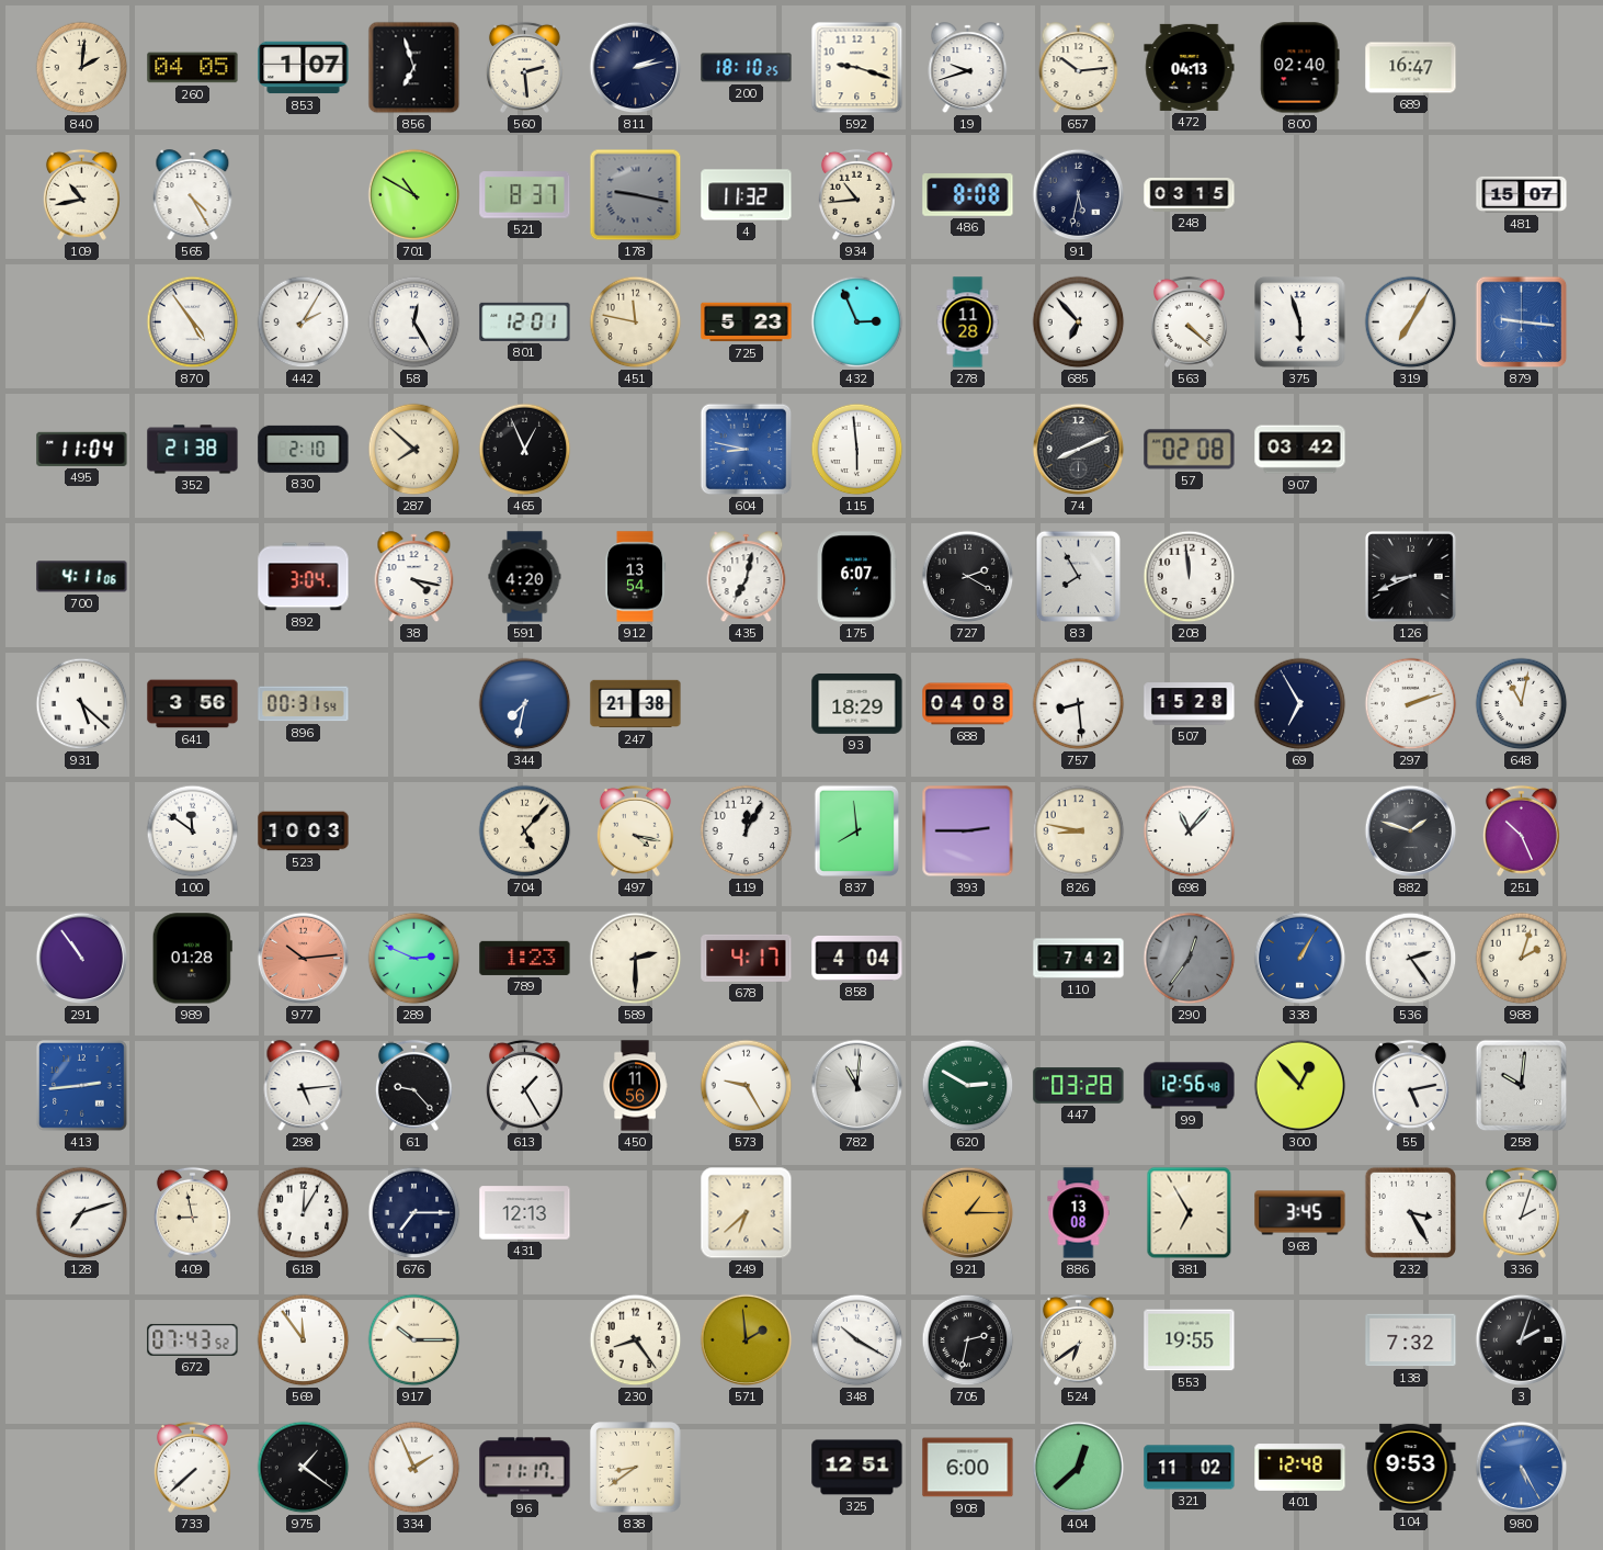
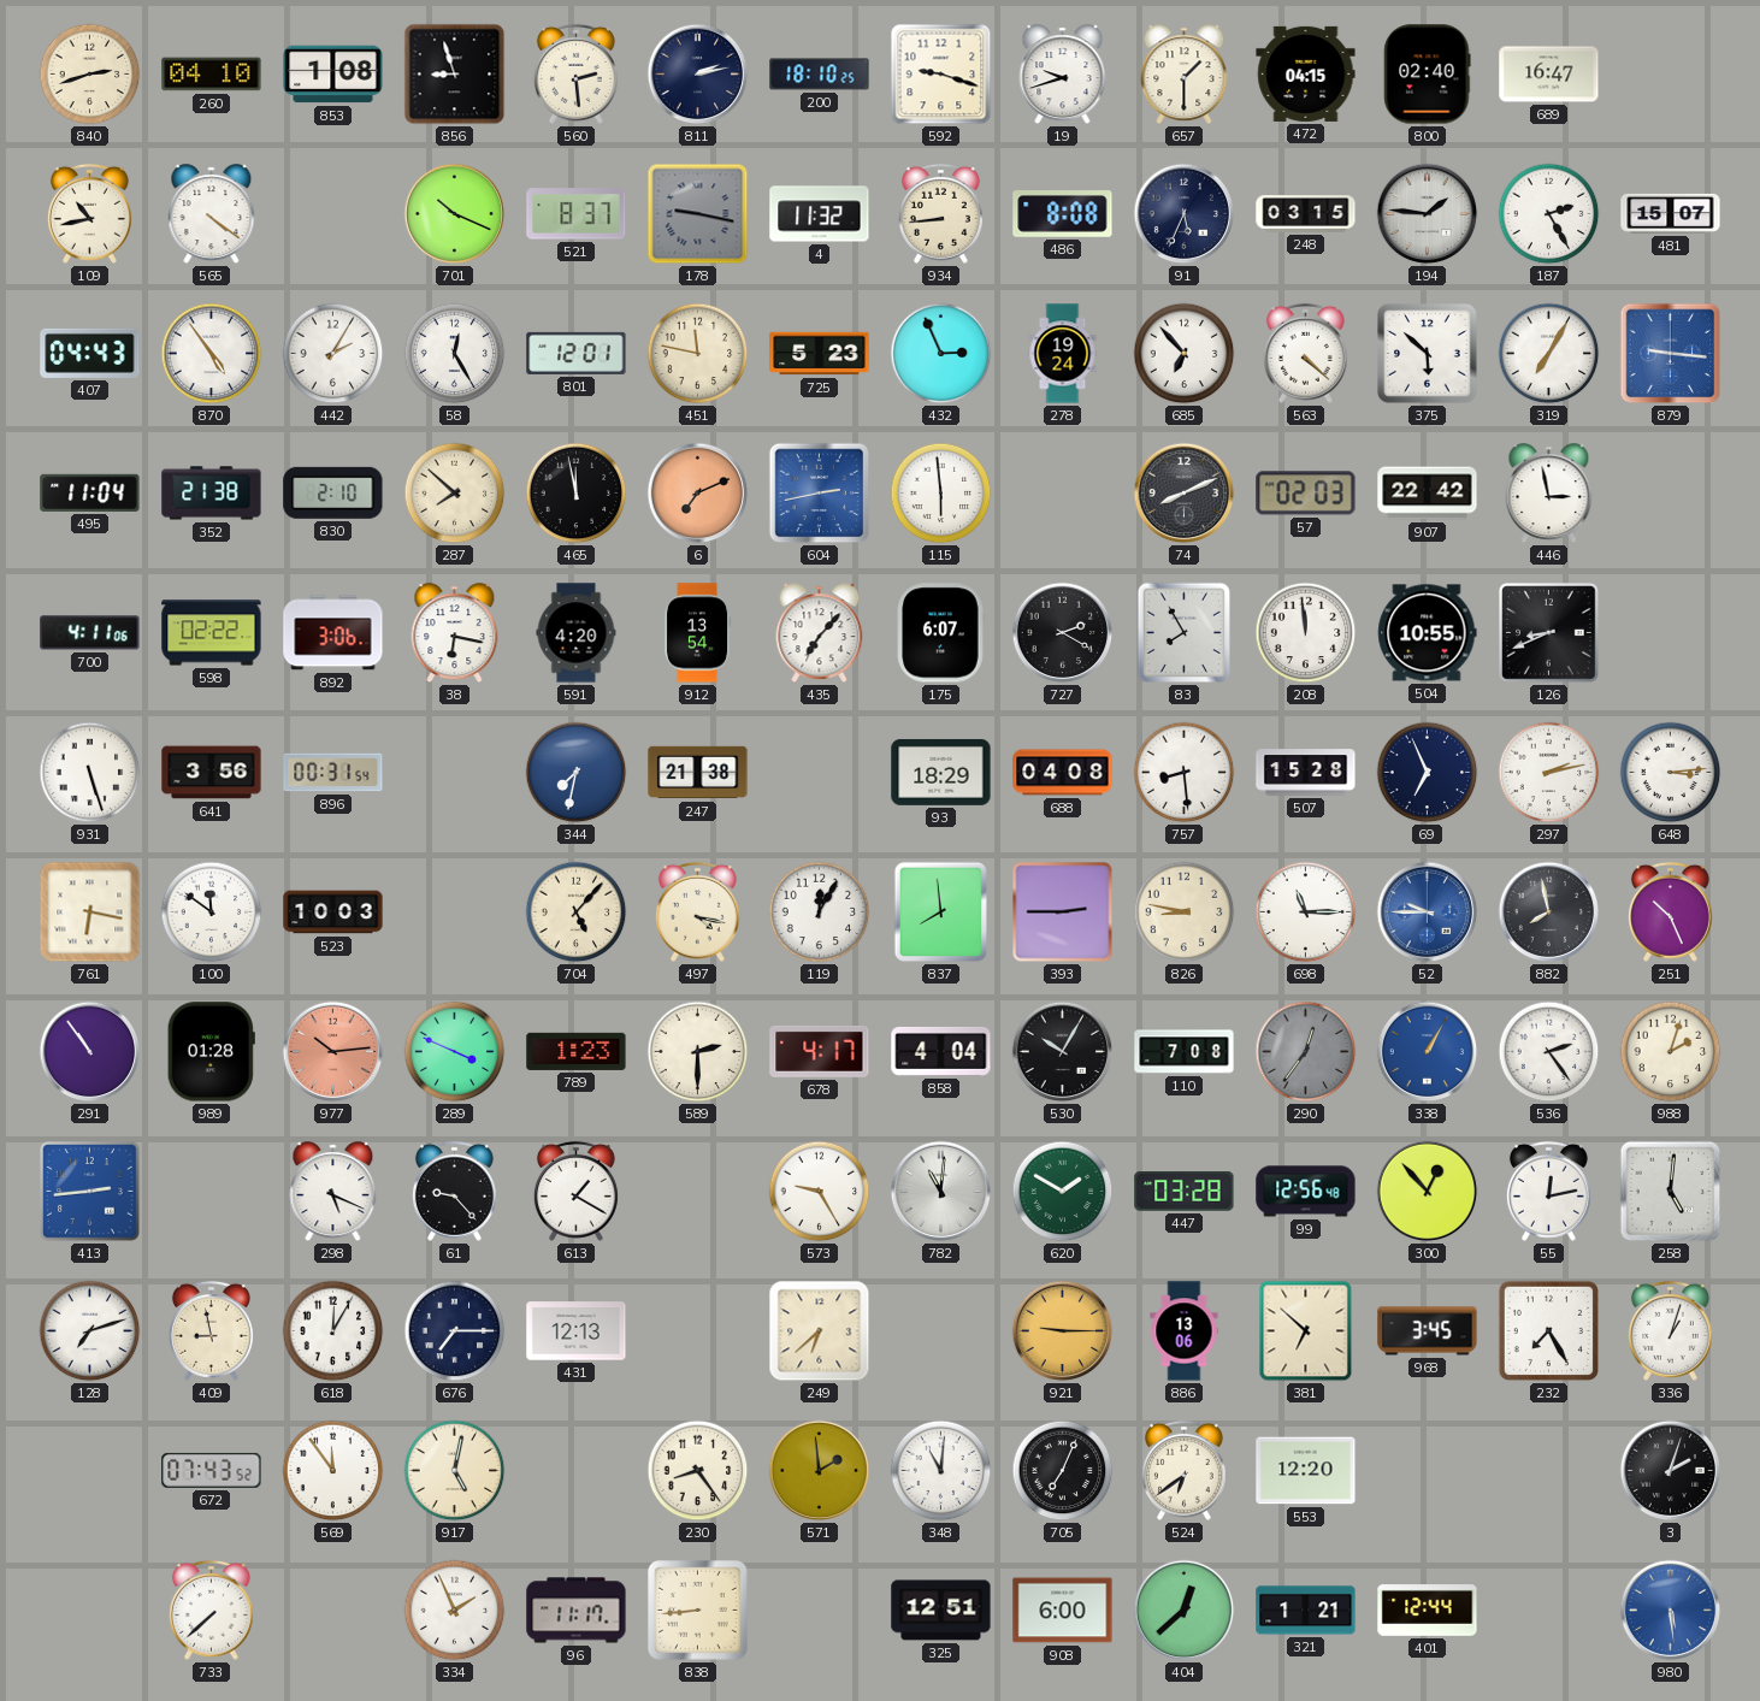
840: 2:01 -> 2:42
260: 04:05 -> 04:10
853: 1:07 -> 1:08
856: 6:57 -> 8:57
657: 10:14 -> 1:30
472: 04:13 -> 04:15
565: 4:25 -> 4:21
701: 10:50 -> 10:19
934: 10:44 -> 8:44
91: 5:32 -> 5:34
194: none -> 1:46
187: none -> 2:25
407: none -> 04:43
278: 11:28 -> 19:24
375: 5:57 -> 5:52
465: 12:56 -> 11:58
6: none -> 7:11
604: 8:47 -> 2:43
57: 02:08 -> 02:03
907: 03:42 -> 22:42
446: none -> 2:58
598: none -> 02:22
892: 3:04 -> 3:06
38: 4:17 -> 6:17
435: 7:02 -> 7:07
504: none -> 10:55
931: 5:22 -> 5:27
69: 6:55 -> 6:56
297: 2:12 -> 2:13
648: 11:02 -> 3:14
761: none -> 6:17
698: 11:07 -> 11:15
52: none -> 9:45
882: 1:48 -> 7:58
289: 2:49 -> 3:49
530: none -> 10:05
110: 7:42 -> 7:08
298: 5:14 -> 5:19
613: 1:25 -> 1:20
450: 11:56 -> none
620: 2:50 -> 1:50
55: 5:13 -> 12:13
258: 10:01 -> 5:01
921: 1:15 -> 9:15
886: 13:08 -> 13:06
381: 6:55 -> 6:52
232: 3:25 -> 7:25
336: 2:03 -> 1:03
917: 10:15 -> 5:02
348: 10:20 -> 11:01
705: 2:32 -> 7:04
553: 19:55 -> 12:20
138: 7:32 -> none
975: 1:21 -> none
838: 8:39 -> 8:44
321: 11:02 -> 1:21
401: 12:48 -> 12:44
104: 9:53 -> none
980: 5:25 -> 5:29
